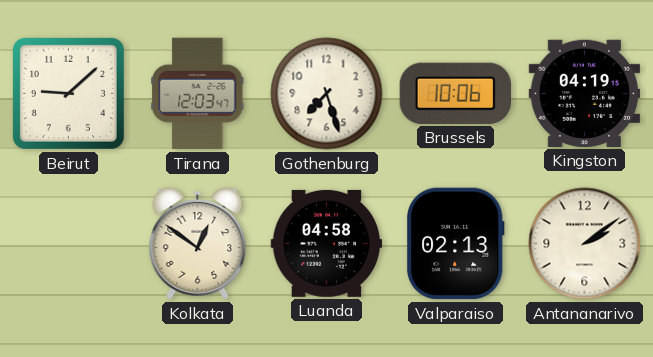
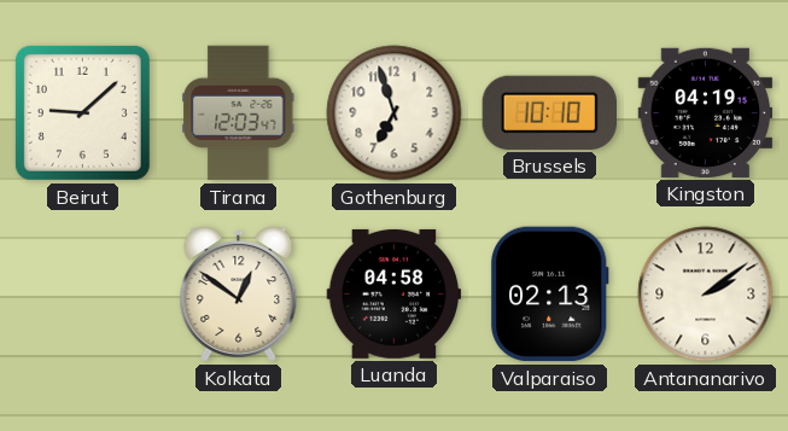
Gothenburg: 7:27 -> 6:57
Brussels: 10:06 -> 10:10
